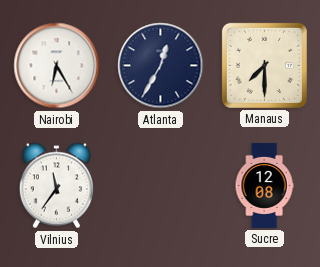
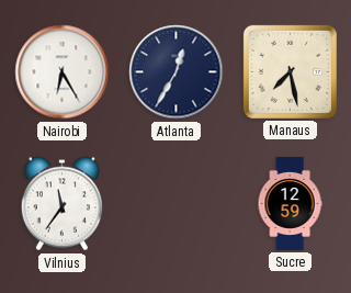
Manaus: 7:30 -> 7:28
Sucre: 12:08 -> 12:59
